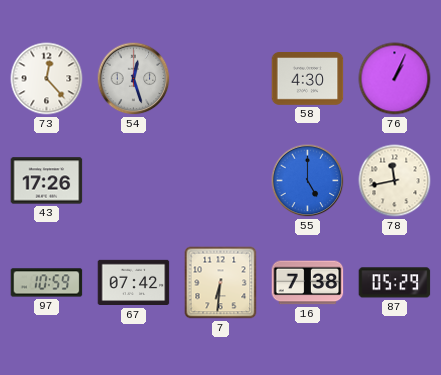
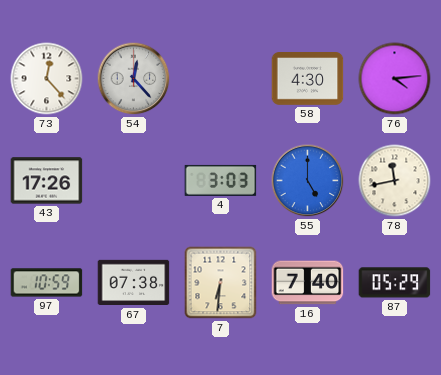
54: 12:27 -> 12:23
76: 1:04 -> 4:14
4: none -> 3:03
67: 07:42 -> 07:38
16: 7:38 -> 7:40
